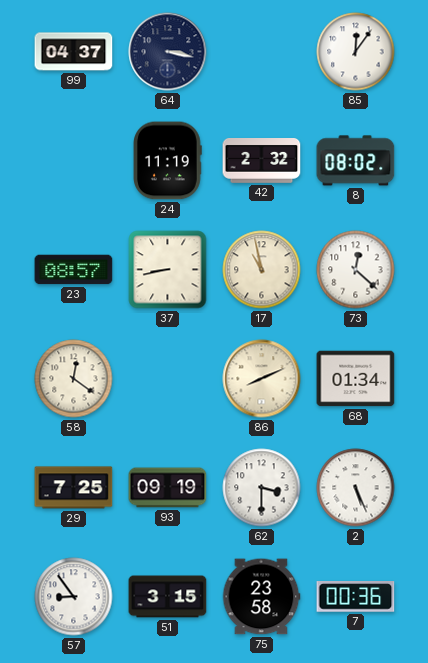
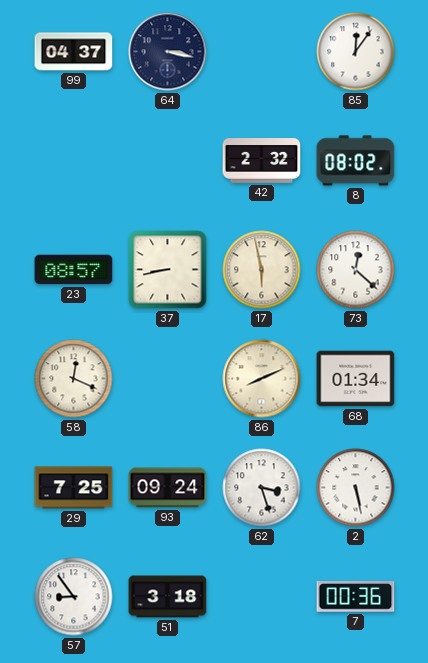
24: 11:19 -> none
17: 10:58 -> 5:58
58: 12:21 -> 12:19
93: 09:19 -> 09:24
62: 3:30 -> 3:27
2: 5:26 -> 5:28
51: 3:15 -> 3:18
75: 23:58 -> none
